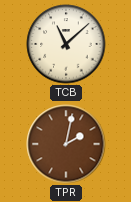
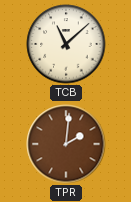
TPR: 2:02 -> 2:01
